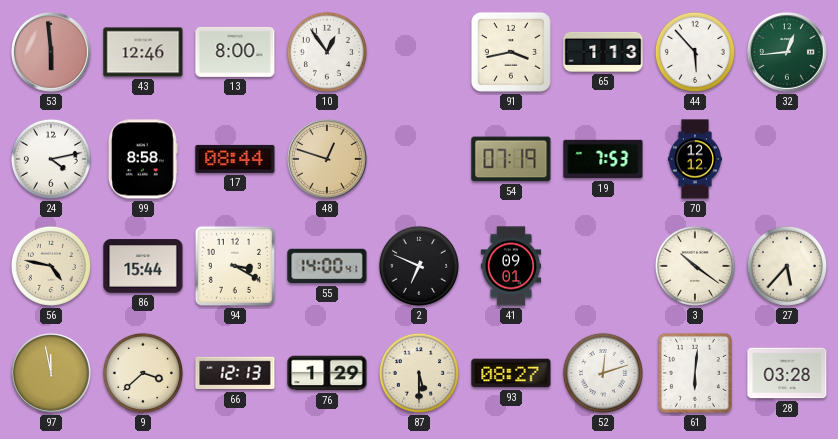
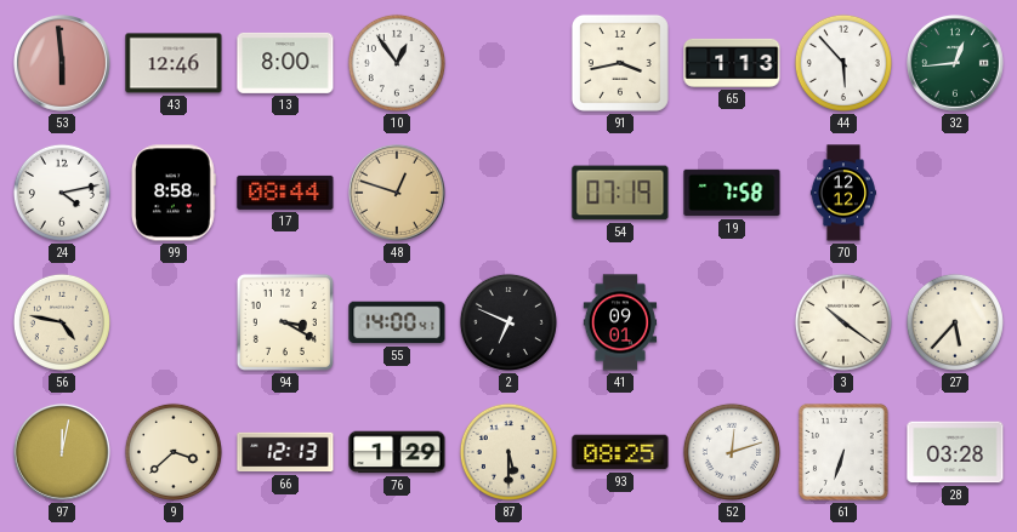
19: 7:53 -> 7:58
86: 15:44 -> none
97: 11:58 -> 12:02
93: 08:27 -> 08:25
61: 6:01 -> 6:33
